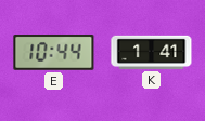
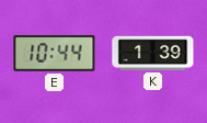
K: 1:41 -> 1:39
